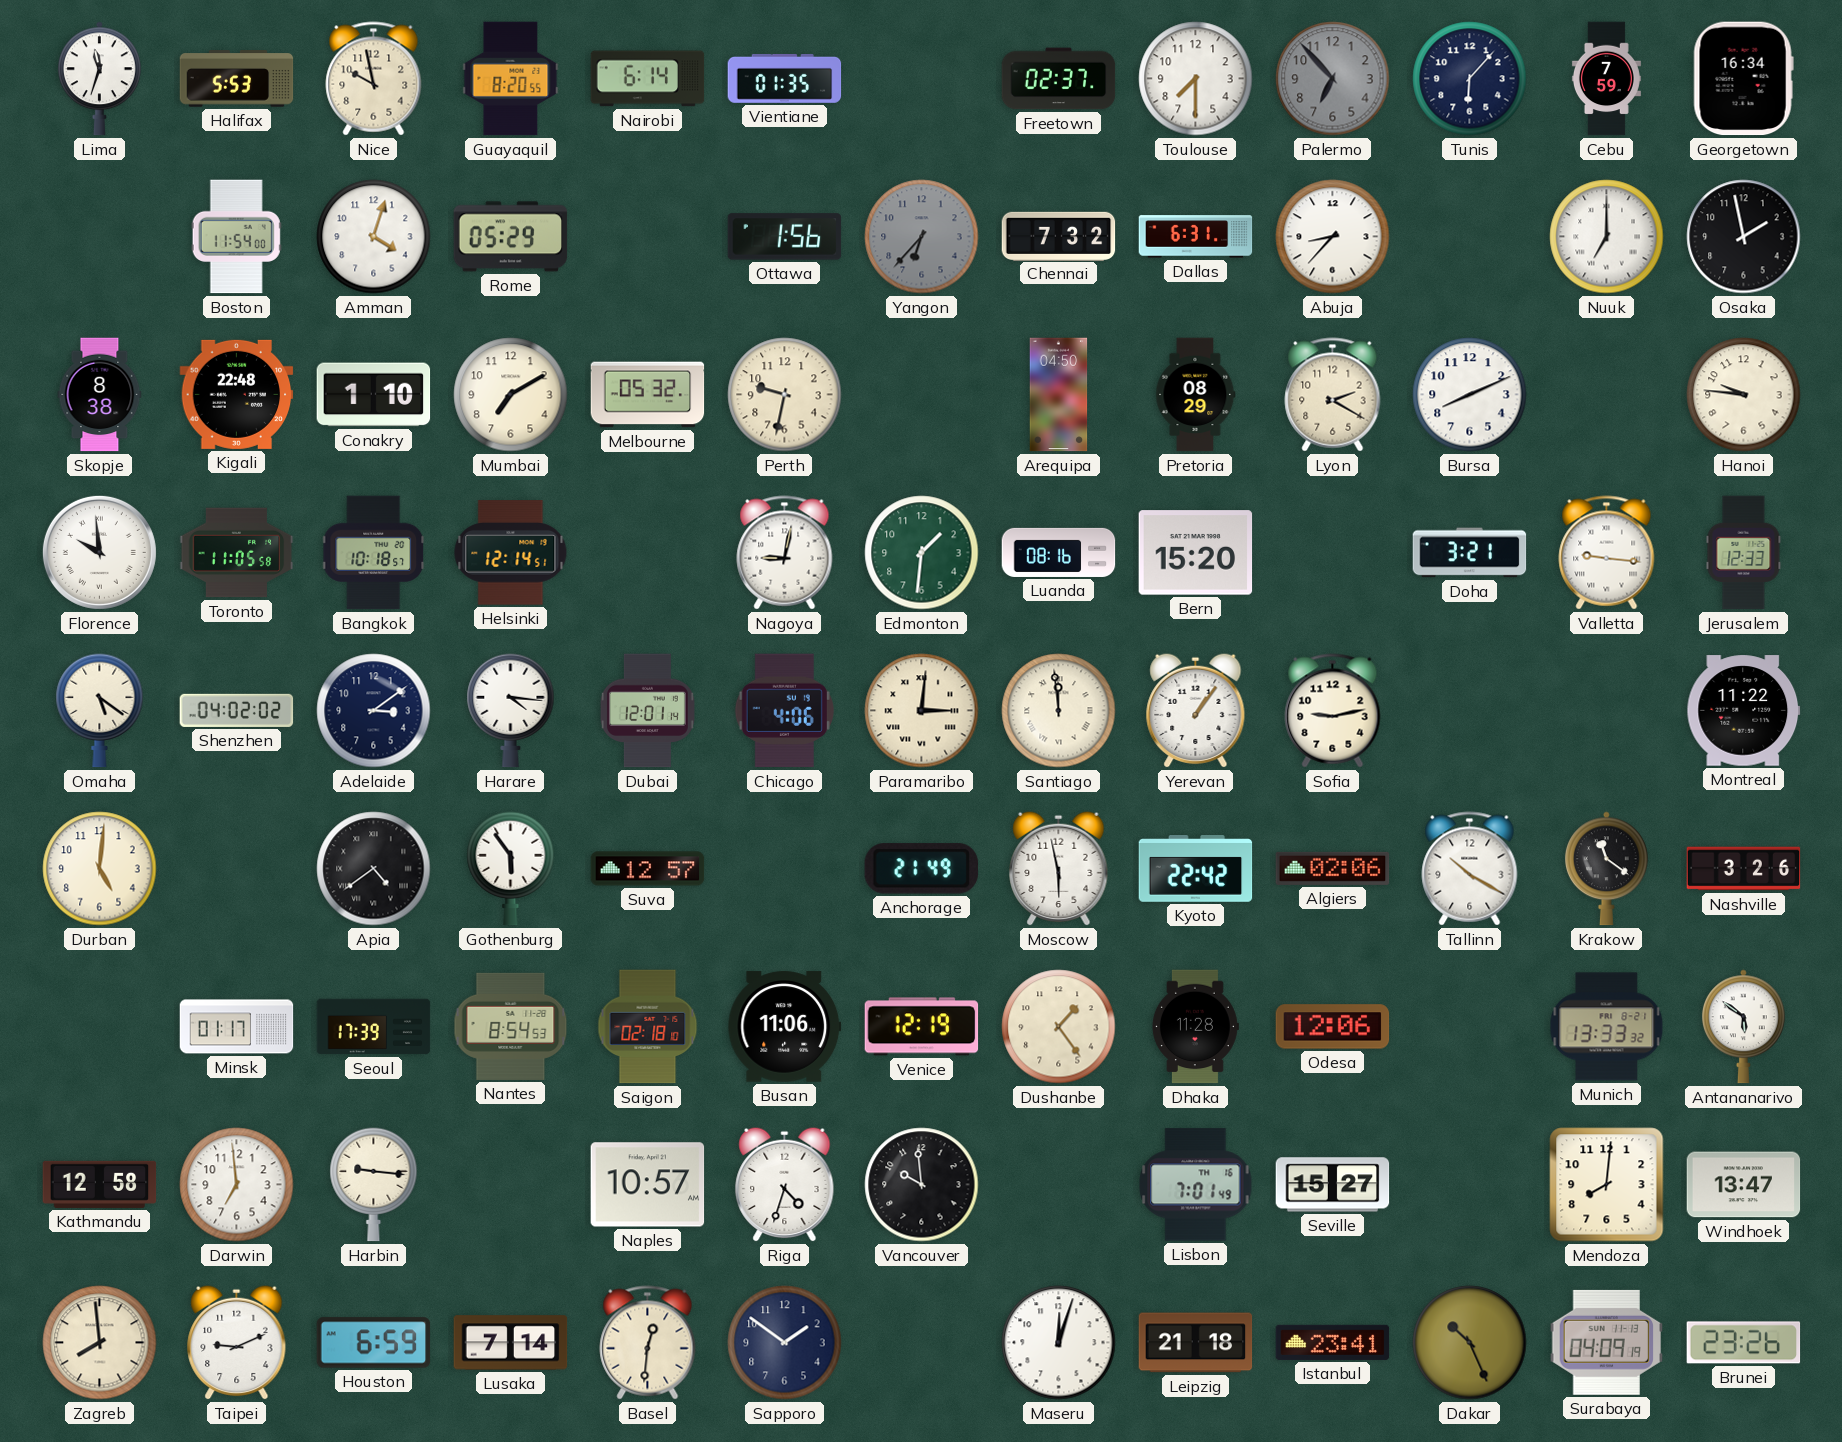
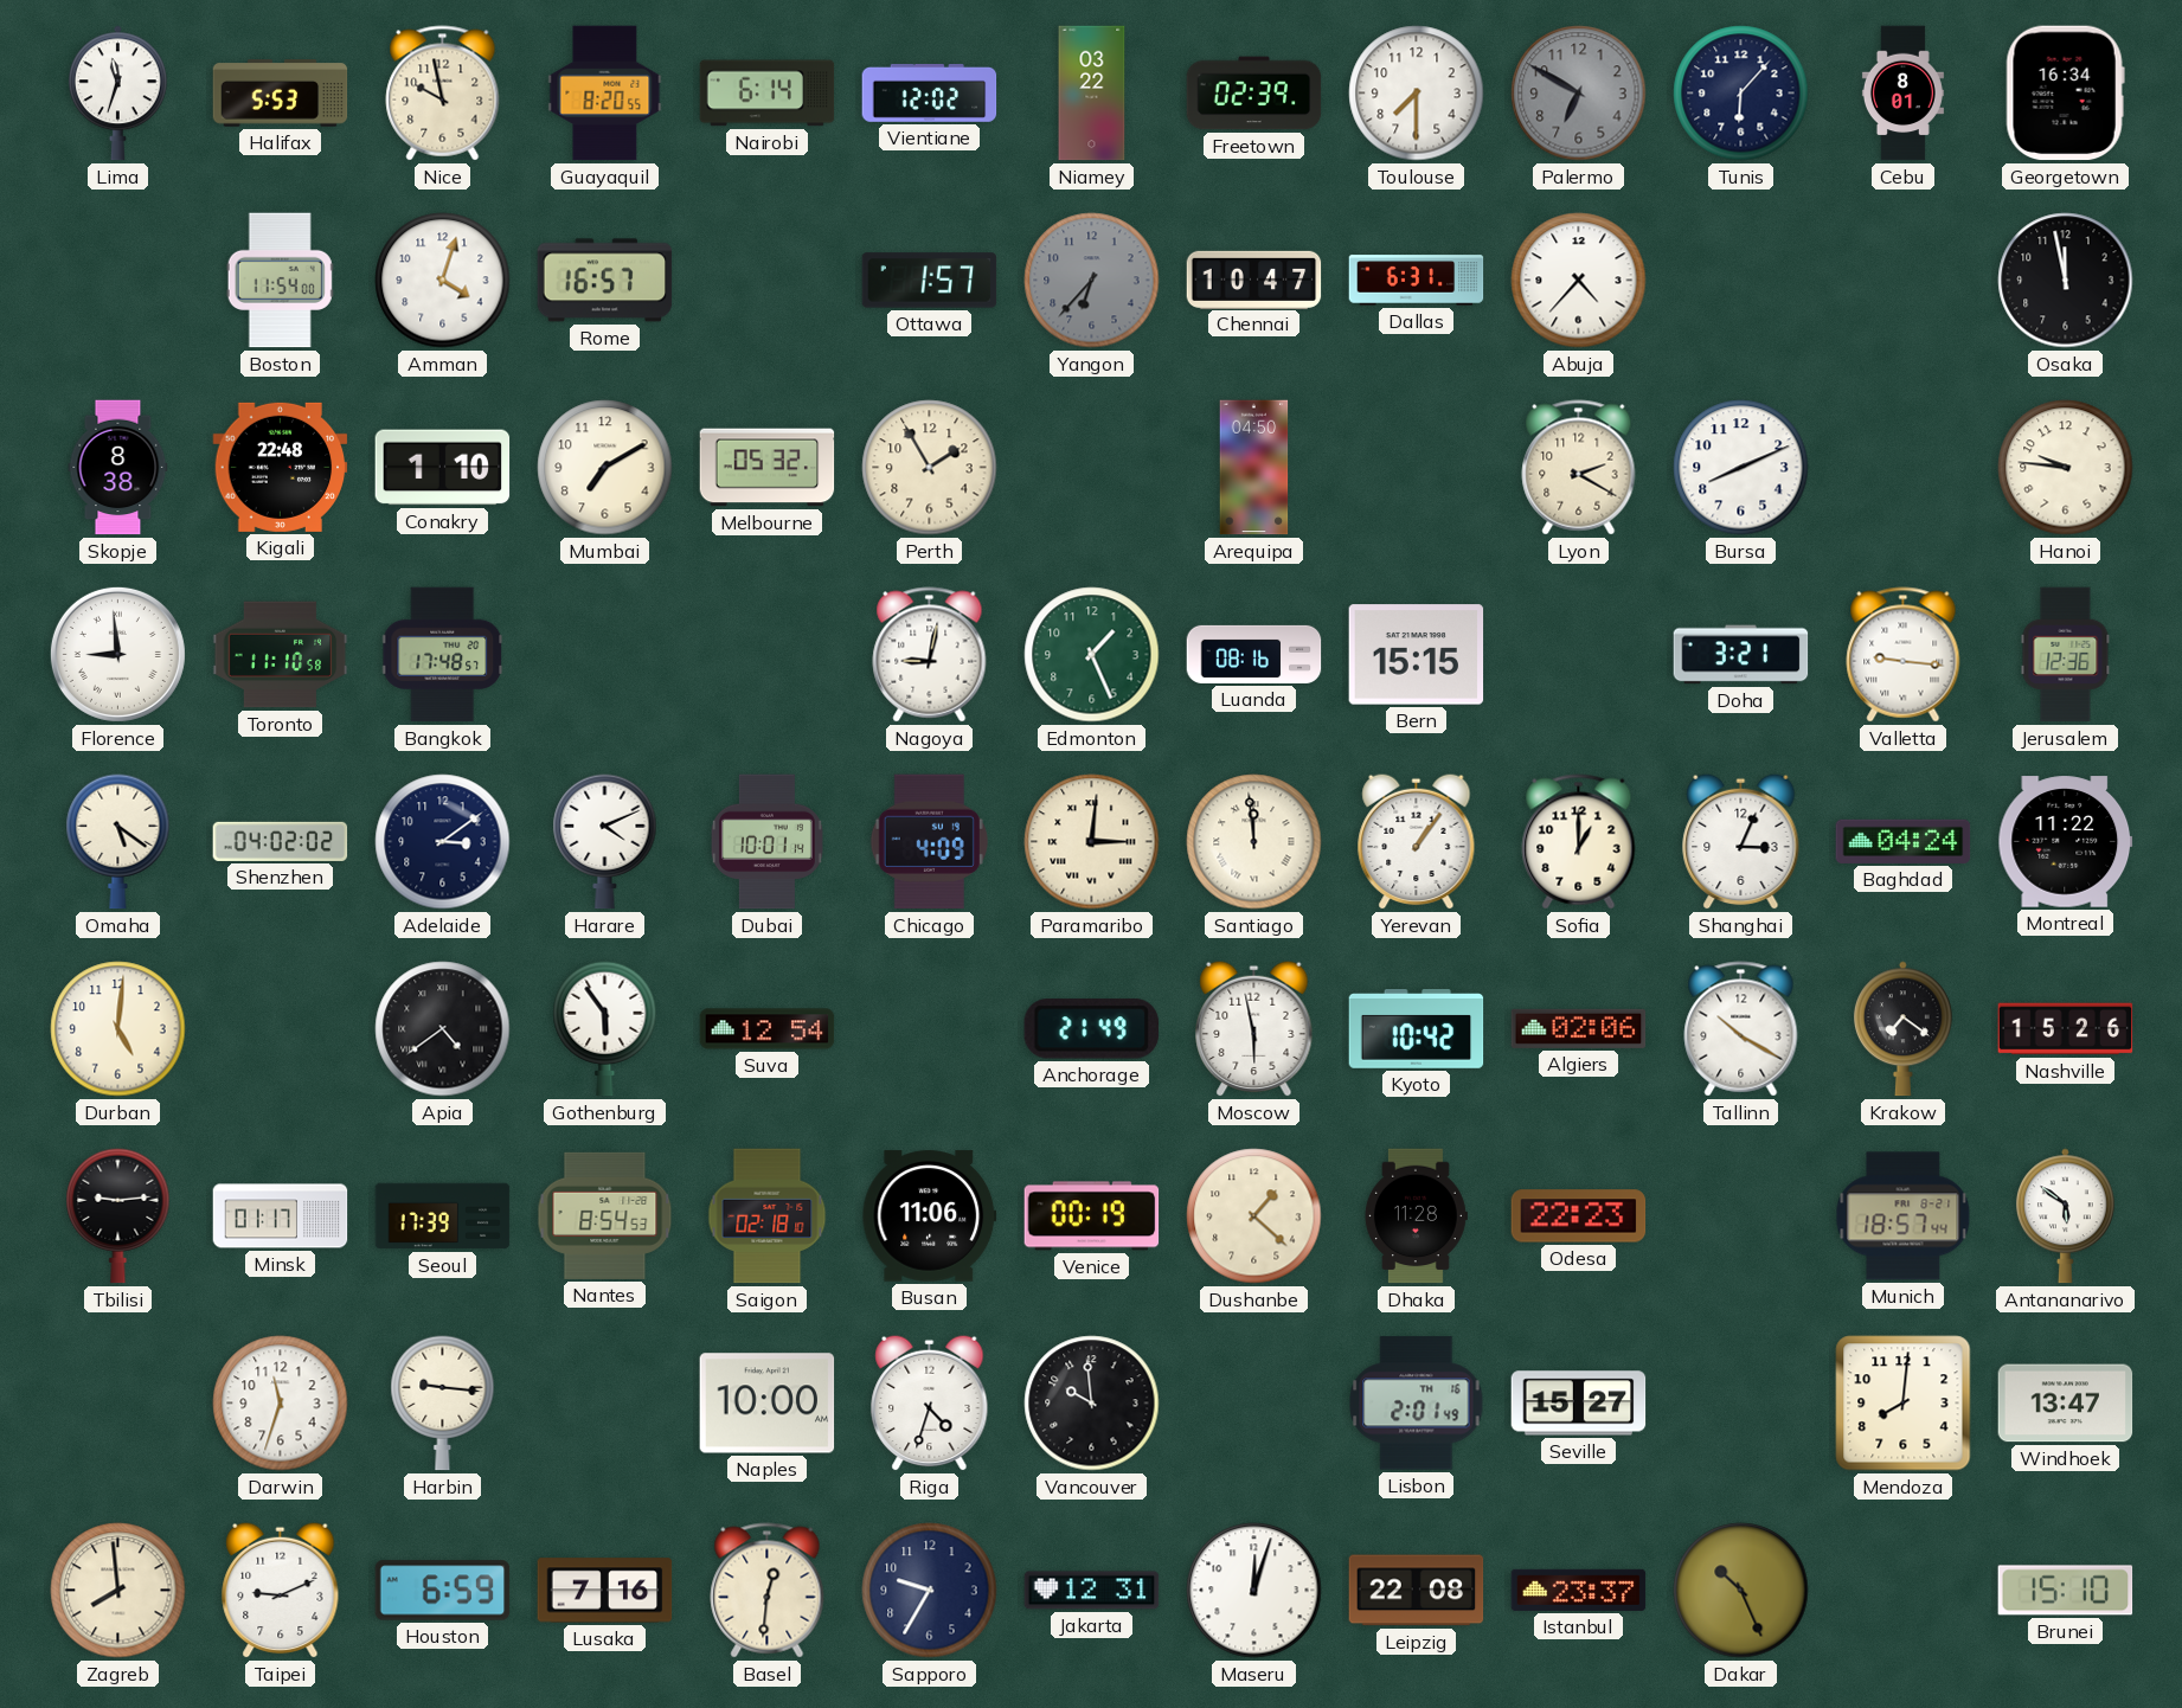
Vientiane: 01:35 -> 12:02
Niamey: none -> 03:22
Freetown: 02:37 -> 02:39
Palermo: 6:53 -> 6:50
Cebu: 7:59 -> 8:01
Rome: 05:29 -> 16:57
Ottawa: 1:56 -> 1:57
Chennai: 7:32 -> 10:47
Abuja: 8:37 -> 4:37
Nuuk: 7:00 -> none
Osaka: 1:58 -> 11:58
Perth: 9:32 -> 1:55
Pretoria: 08:29 -> none
Florence: 9:59 -> 8:59
Toronto: 11:05 -> 11:10
Bangkok: 10:18 -> 17:48
Helsinki: 12:14 -> none
Edmonton: 1:31 -> 1:26
Bern: 15:20 -> 15:15
Jerusalem: 12:33 -> 12:36
Harare: 4:16 -> 4:11
Dubai: 12:01 -> 10:01
Chicago: 4:06 -> 4:09
Sofia: 9:13 -> 1:00
Shanghai: none -> 3:04
Baghdad: none -> 04:24
Suva: 12:57 -> 12:54
Kyoto: 22:42 -> 10:42
Krakow: 11:21 -> 7:21
Nashville: 3:26 -> 15:26
Tbilisi: none -> 9:14
Venice: 12:19 -> 00:19
Dushanbe: 1:24 -> 1:22
Odesa: 12:06 -> 22:23
Munich: 13:33 -> 18:57
Kathmandu: 12:58 -> none
Darwin: 6:59 -> 11:33
Naples: 10:57 -> 10:00
Lisbon: 7:01 -> 2:01
Lusaka: 7:14 -> 7:16
Sapporo: 1:51 -> 9:35
Jakarta: none -> 12:31
Leipzig: 21:18 -> 22:08
Istanbul: 23:41 -> 23:37
Surabaya: 04:09 -> none
Brunei: 23:26 -> 15:10
